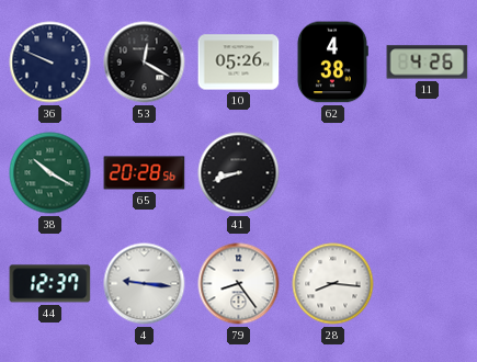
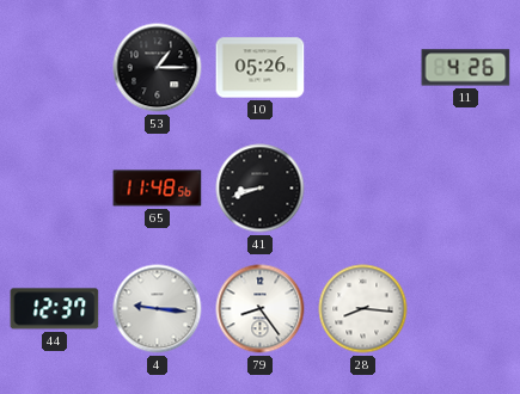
36: 9:49 -> none
53: 12:20 -> 1:15
62: 4:38 -> none
38: 10:20 -> none
65: 20:28 -> 11:48
